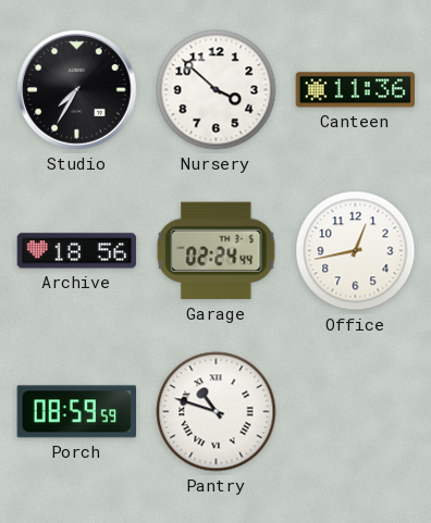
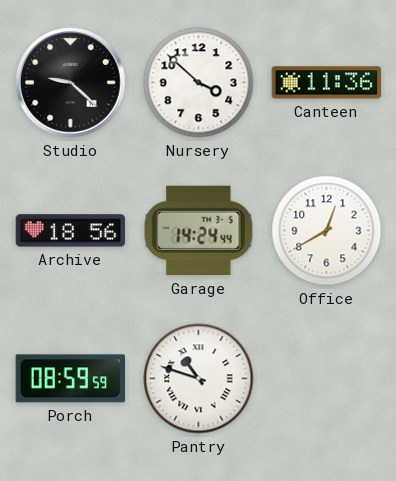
Studio: 7:35 -> 9:22
Garage: 02:24 -> 14:24
Office: 12:43 -> 12:40
